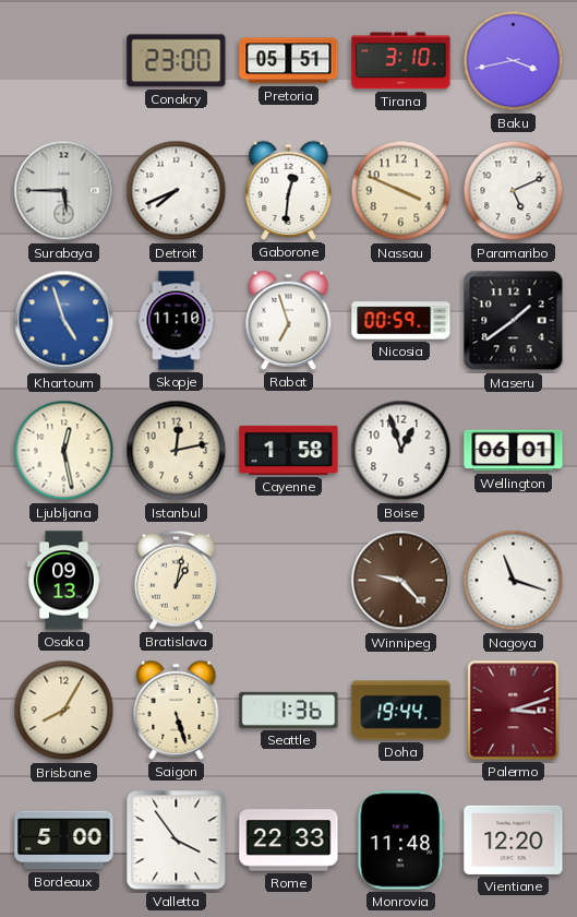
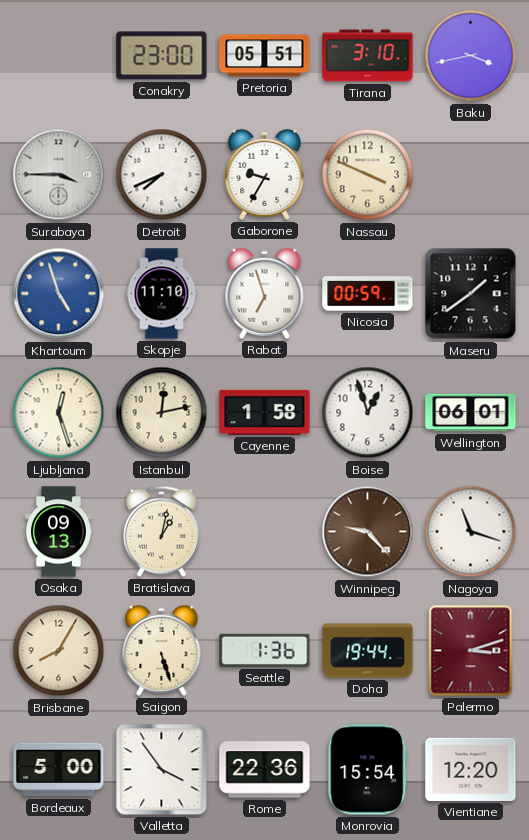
Surabaya: 5:45 -> 3:45
Gaborone: 12:31 -> 9:35
Paramaribo: 5:11 -> none
Ljubljana: 12:28 -> 12:27
Rome: 22:33 -> 22:36
Monrovia: 11:48 -> 15:54
